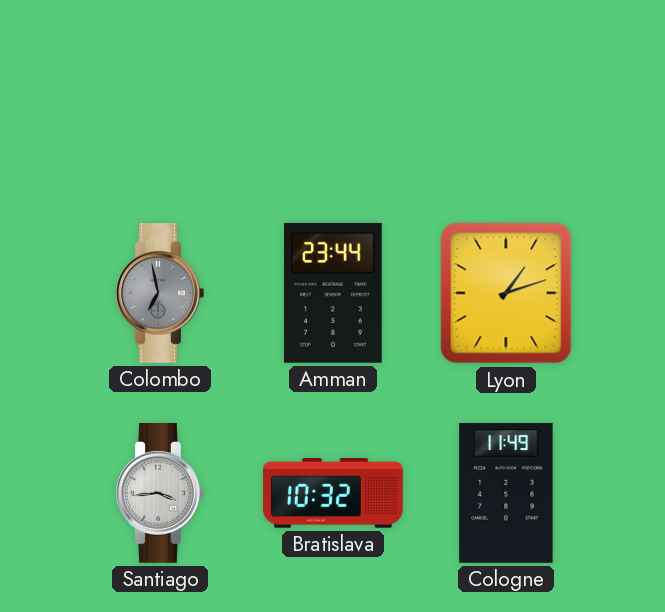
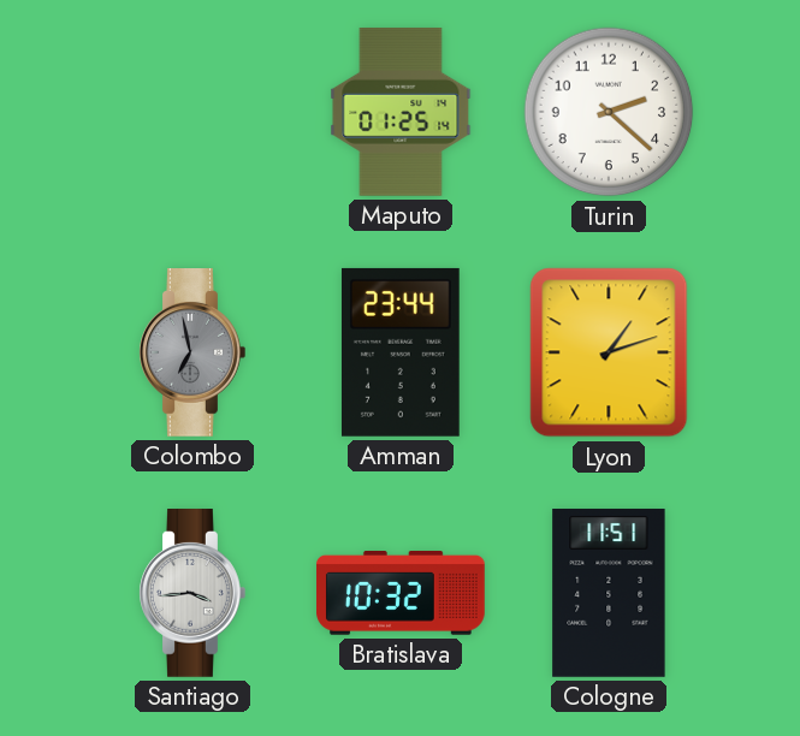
Maputo: none -> 01:25
Turin: none -> 2:22
Cologne: 11:49 -> 11:51
